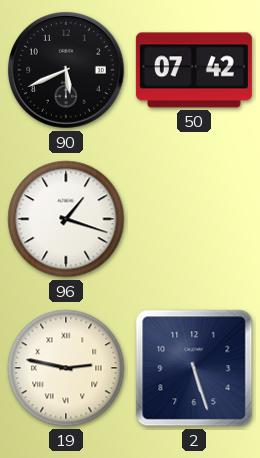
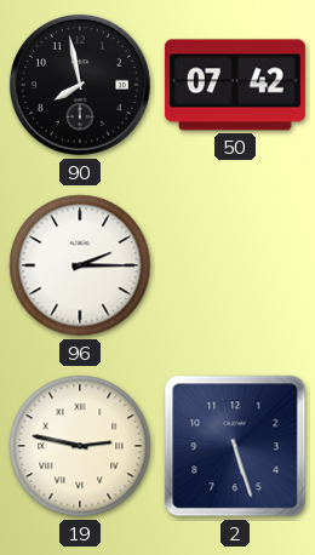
90: 5:41 -> 7:58
96: 1:18 -> 2:15
